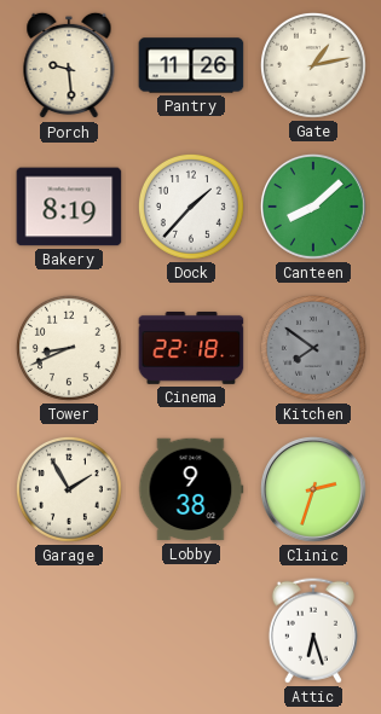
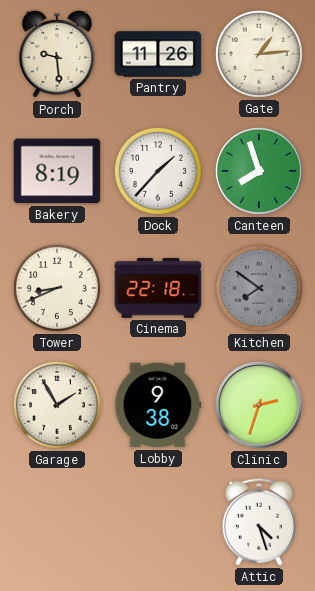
Gate: 1:13 -> 1:14
Canteen: 8:08 -> 7:57
Attic: 6:27 -> 4:27
